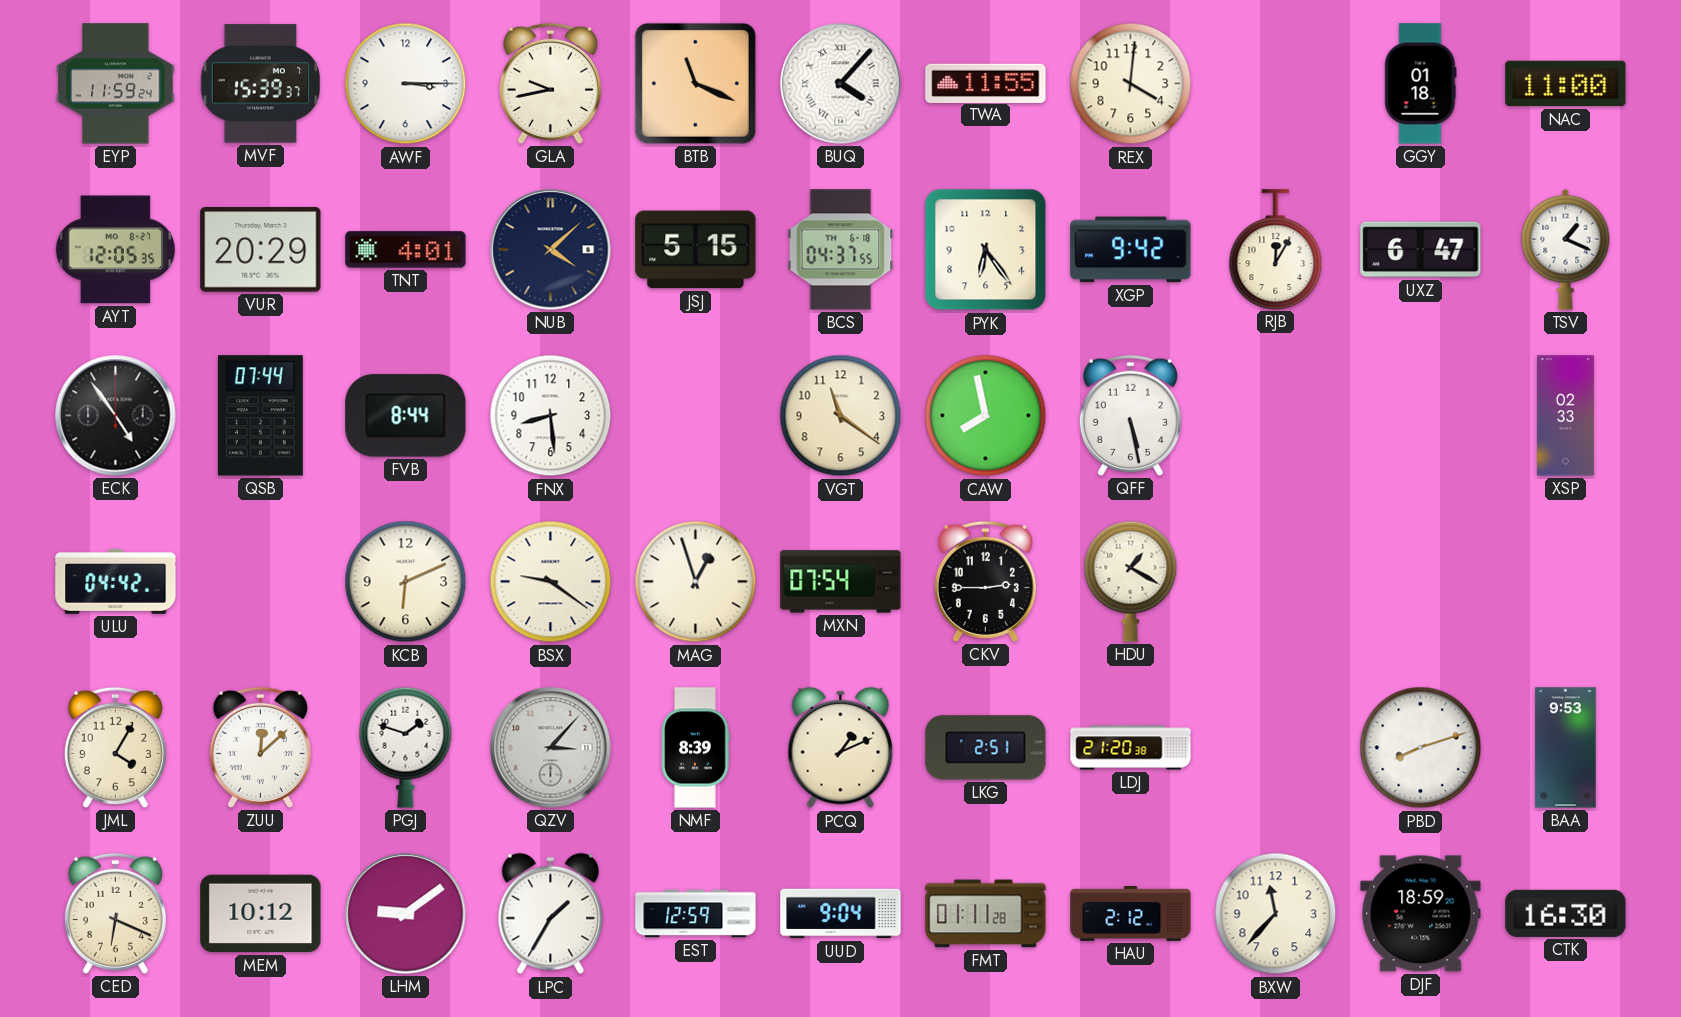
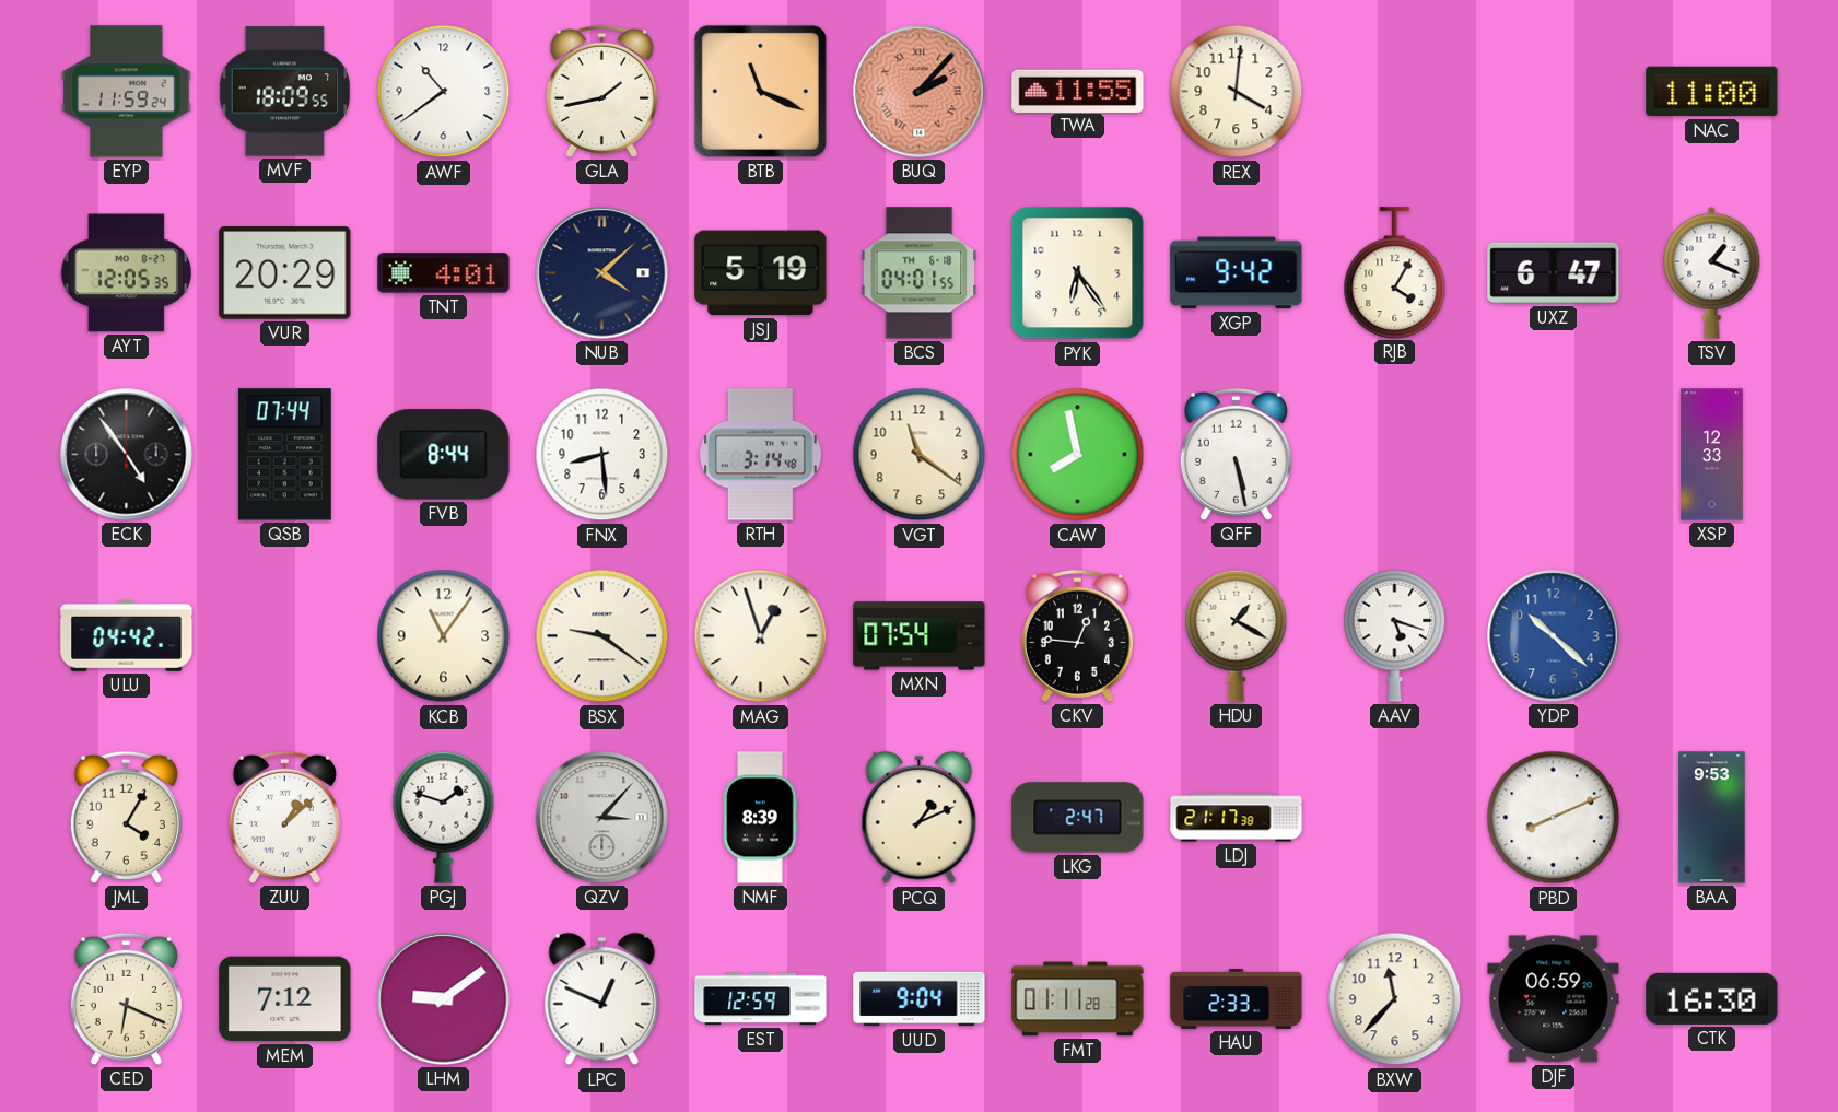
MVF: 15:39 -> 18:09
AWF: 3:15 -> 10:39
GLA: 9:43 -> 1:43
BUQ: 4:07 -> 2:07
BUQ dial: white -> salmon
GGY: 01:18 -> none
JSJ: 5:15 -> 5:19
BCS: 04:37 -> 04:01
RJB: 12:05 -> 4:05
RTH: none -> 3:14
XSP: 02:33 -> 12:33
KCB: 6:11 -> 11:06
CKV: 2:45 -> 12:46
AAV: none -> 5:18
YDP: none -> 10:22
ZUU: 12:08 -> 1:08
LKG: 2:51 -> 2:47
LDJ: 21:20 -> 21:17
PBD: 8:12 -> 8:11
MEM: 10:12 -> 7:12
LPC: 1:35 -> 12:49
HAU: 2:12 -> 2:33
DJF: 18:59 -> 06:59
